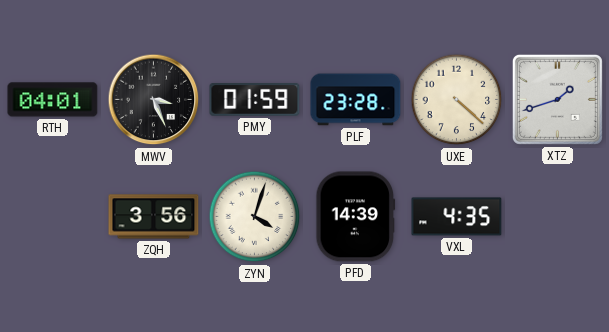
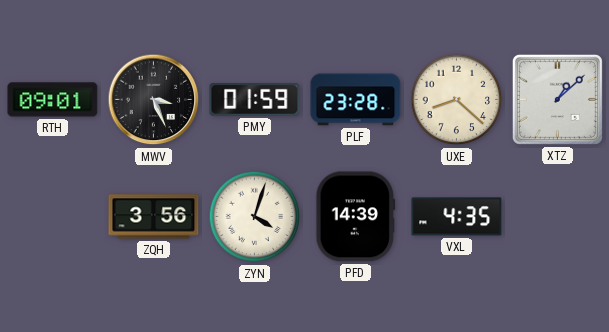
RTH: 04:01 -> 09:01
UXE: 4:22 -> 8:22
XTZ: 1:42 -> 1:08
